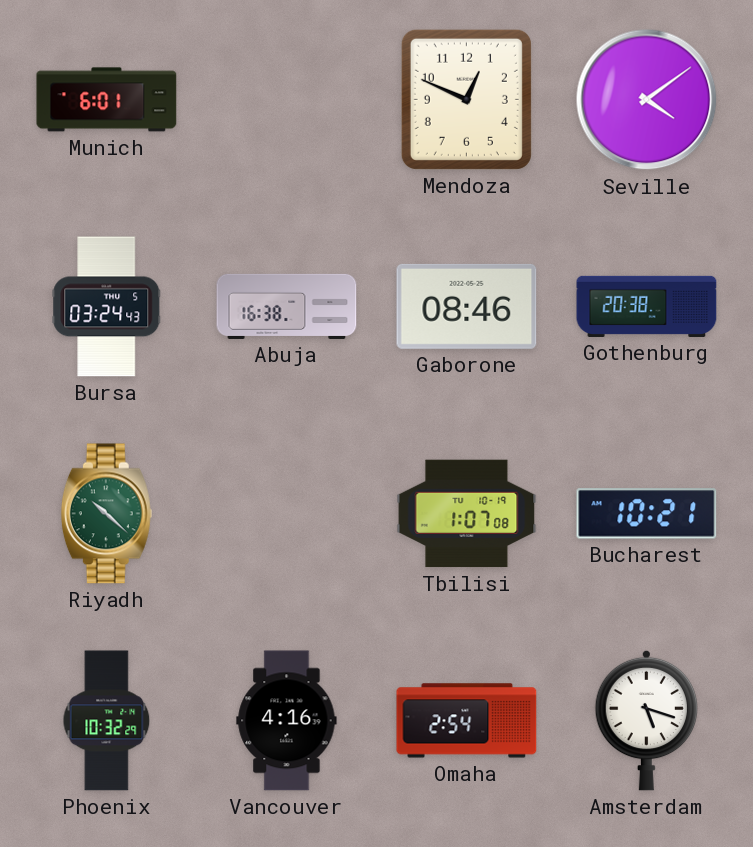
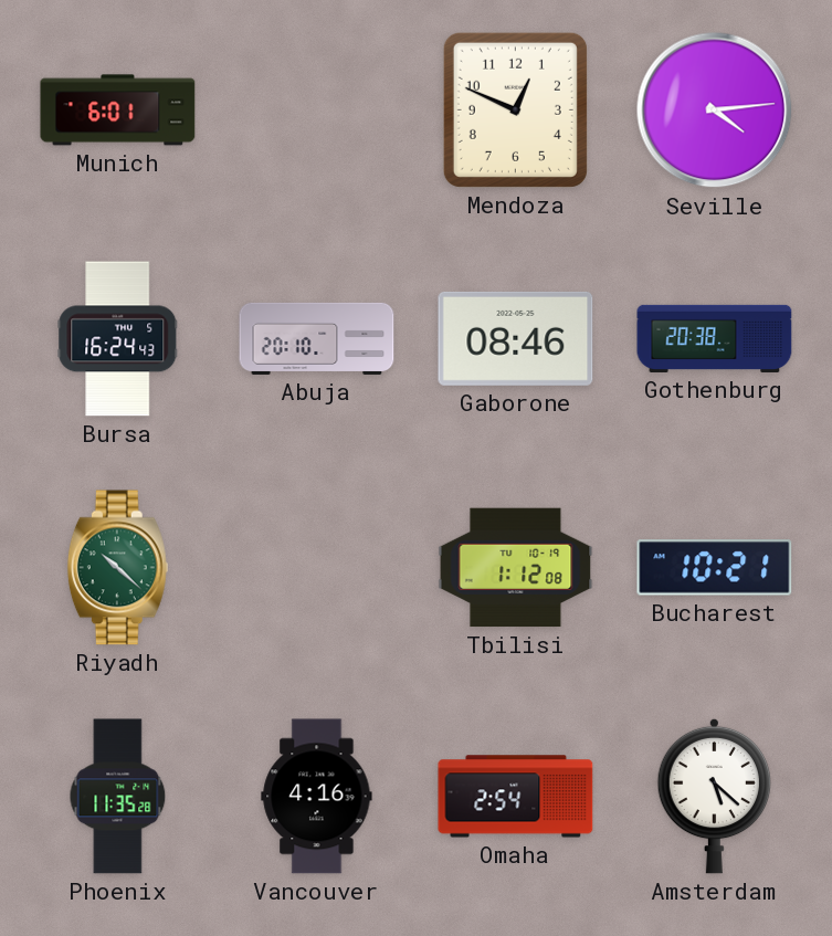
Seville: 4:09 -> 4:14
Bursa: 03:24 -> 16:24
Abuja: 16:38 -> 20:10
Tbilisi: 1:07 -> 1:12
Phoenix: 10:32 -> 11:35
Amsterdam: 5:18 -> 5:22
